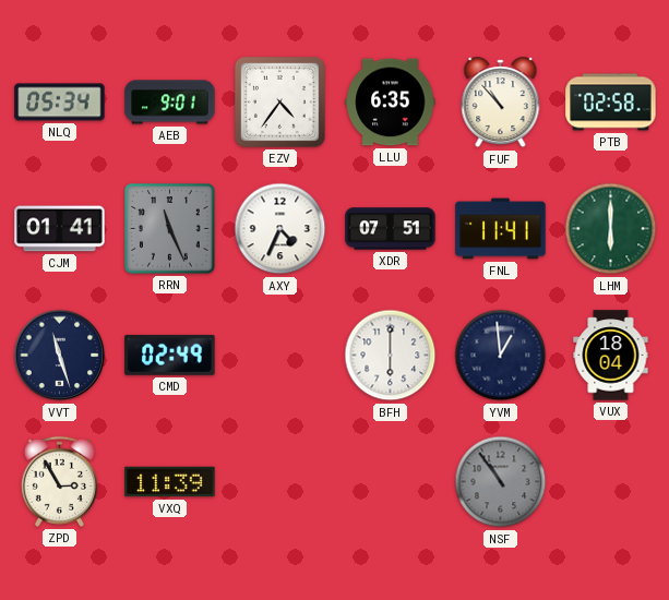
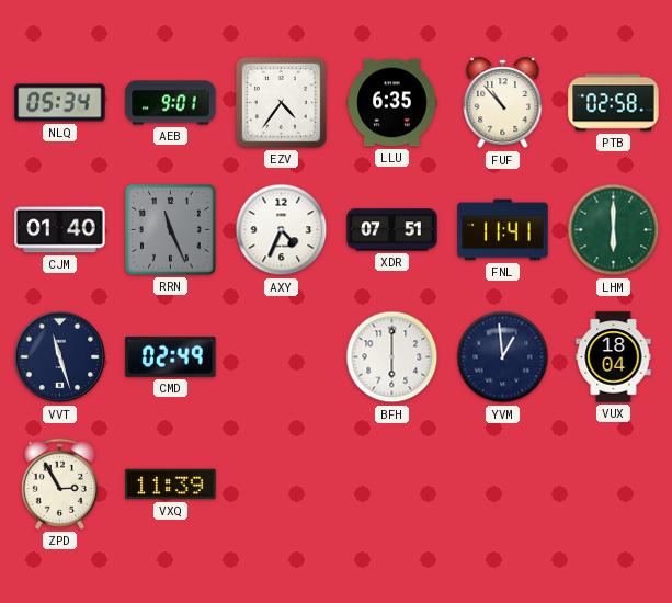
CJM: 01:41 -> 01:40
NSF: 10:54 -> none
